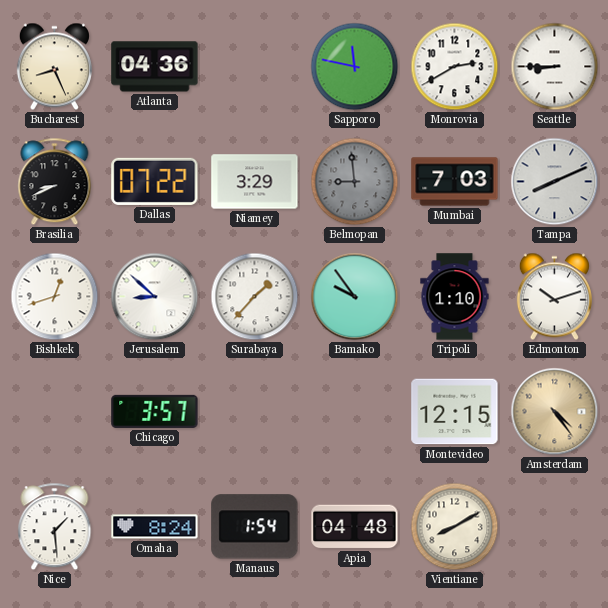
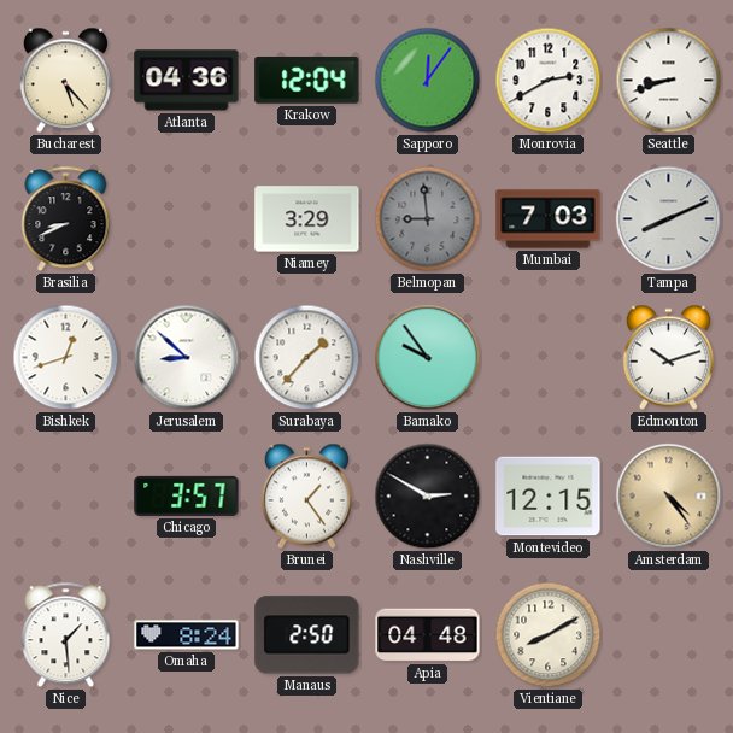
Bucharest: 8:26 -> 5:23
Krakow: none -> 12:04
Sapporo: 11:47 -> 12:06
Seattle: 8:45 -> 8:42
Dallas: 07:22 -> none
Tripoli: 1:10 -> none
Brunei: none -> 1:24
Nashville: none -> 2:50
Manaus: 1:54 -> 2:50
